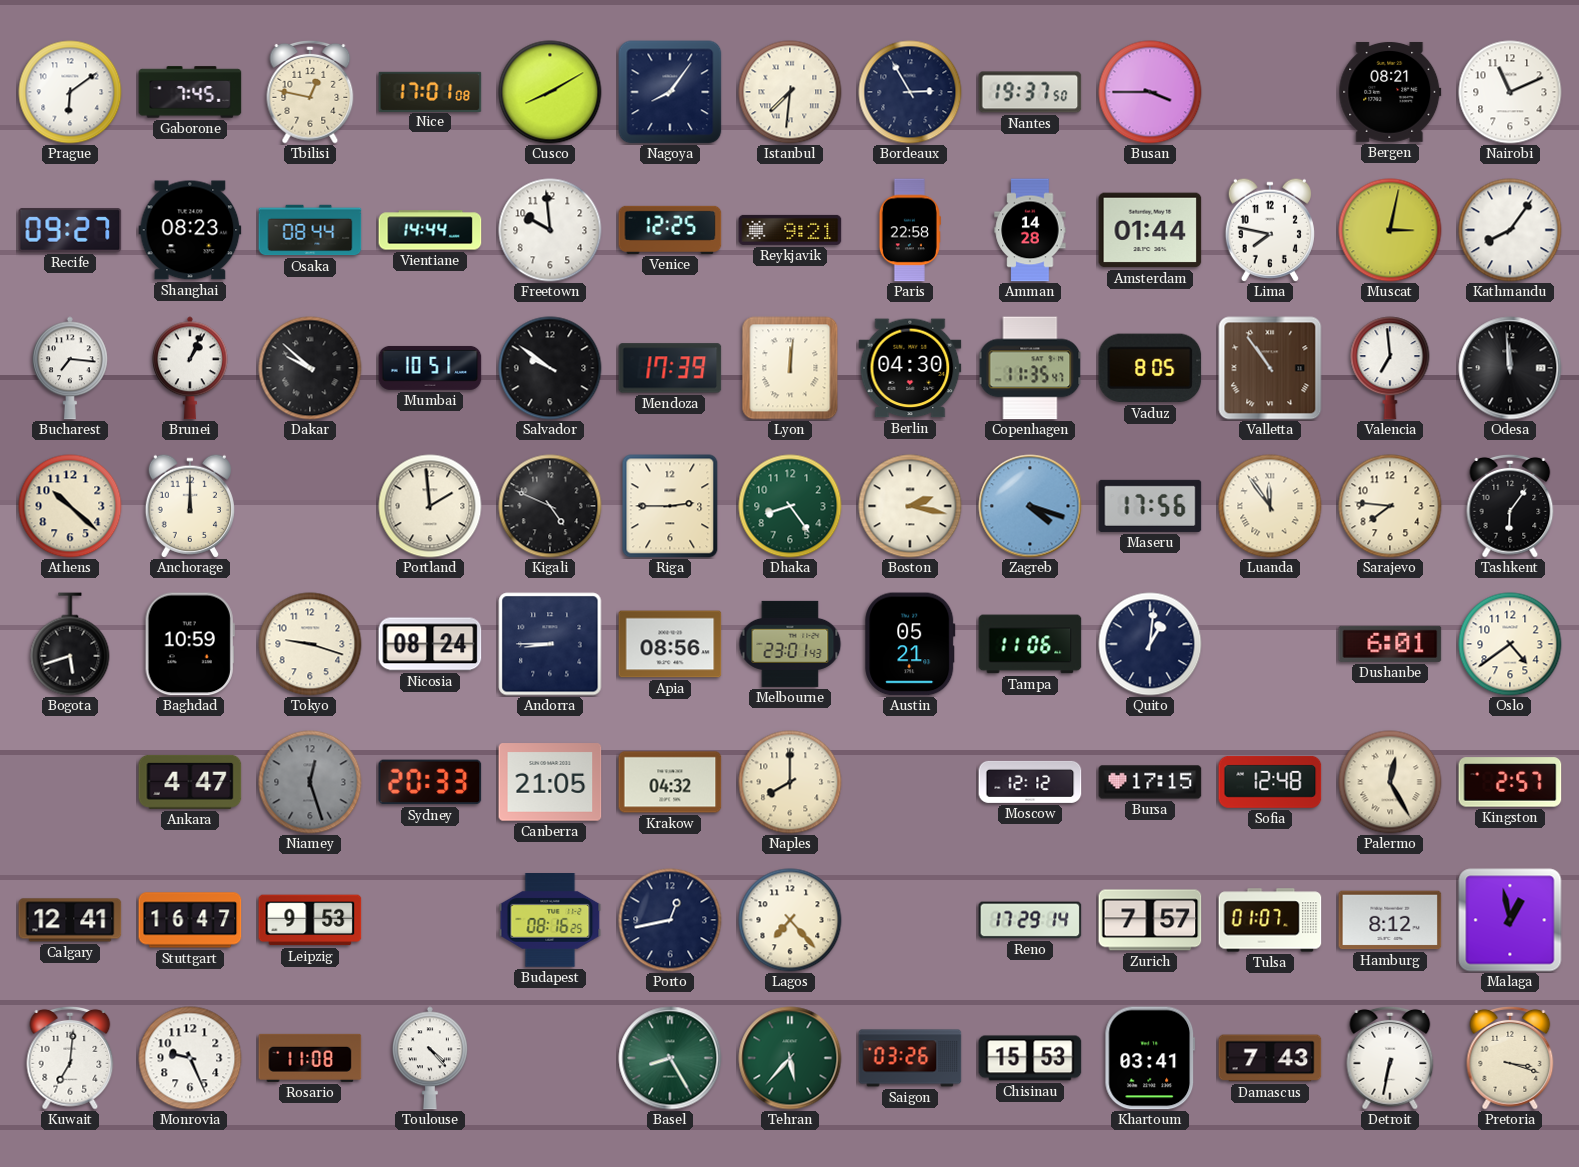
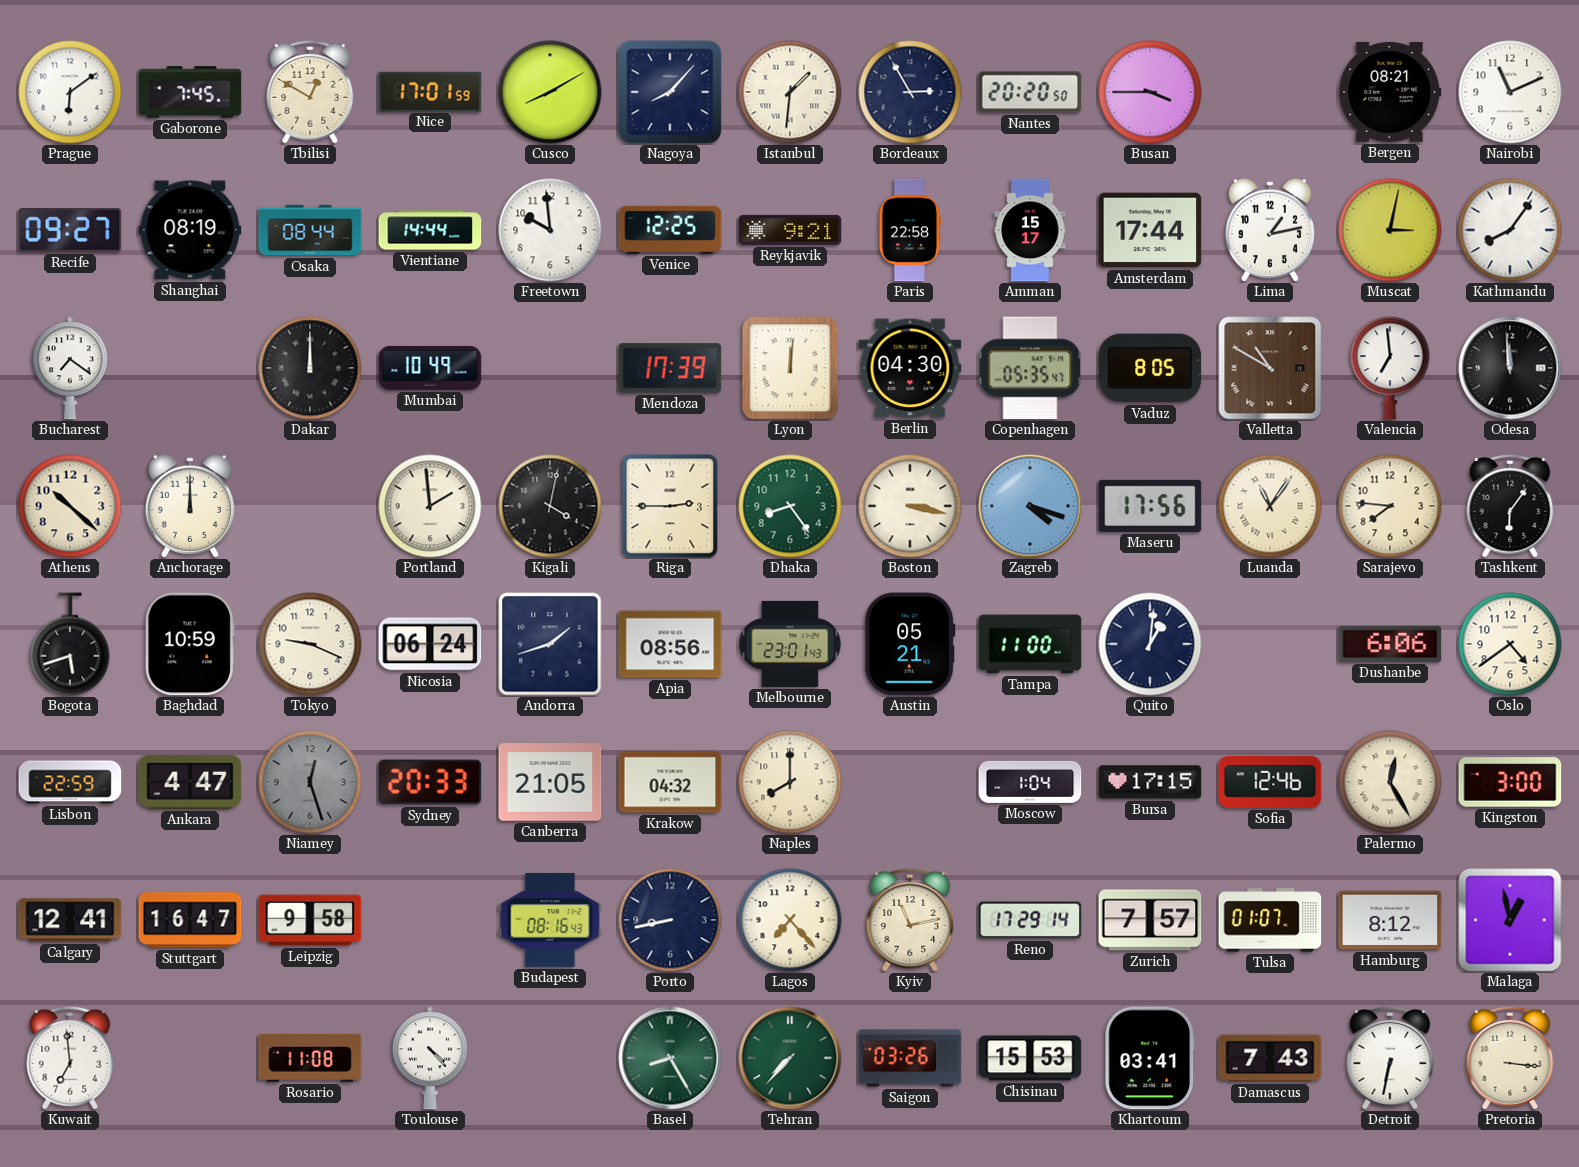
Tbilisi: 12:47 -> 12:50
Nice: 17:01:08 -> 17:01:59
Nagoya: 8:06 -> 8:07
Istanbul: 7:31 -> 1:31
Nantes: 19:37 -> 20:20
Shanghai: 08:23 -> 08:19
Amman: 14:28 -> 15:17
Amsterdam: 01:44 -> 17:44
Lima: 7:47 -> 1:13
Bucharest: 7:16 -> 7:21
Brunei: 1:04 -> none
Dakar: 9:52 -> 12:00
Mumbai: 10:51 -> 10:49
Salvador: 9:51 -> none
Copenhagen: 11:35 -> 05:35
Valletta: 10:54 -> 10:50
Kigali: 4:49 -> 4:02
Boston: 2:17 -> 3:17
Luanda: 11:54 -> 11:06
Tokyo: 9:18 -> 9:19
Nicosia: 08:24 -> 06:24
Andorra: 8:45 -> 1:42
Tampa: 11:06 -> 11:00
Dushanbe: 6:01 -> 6:06
Lisbon: none -> 22:59
Moscow: 12:12 -> 1:04
Sofia: 12:48 -> 12:46
Kingston: 2:57 -> 3:00
Leipzig: 9:53 -> 9:58
Budapest: 08:16:25 -> 08:16:43
Porto: 12:43 -> 8:43
Kyiv: none -> 11:13
Kuwait: 7:01 -> 6:59
Monrovia: 9:26 -> none
Tehran: 5:37 -> 7:37
Pretoria: 3:18 -> 3:16
